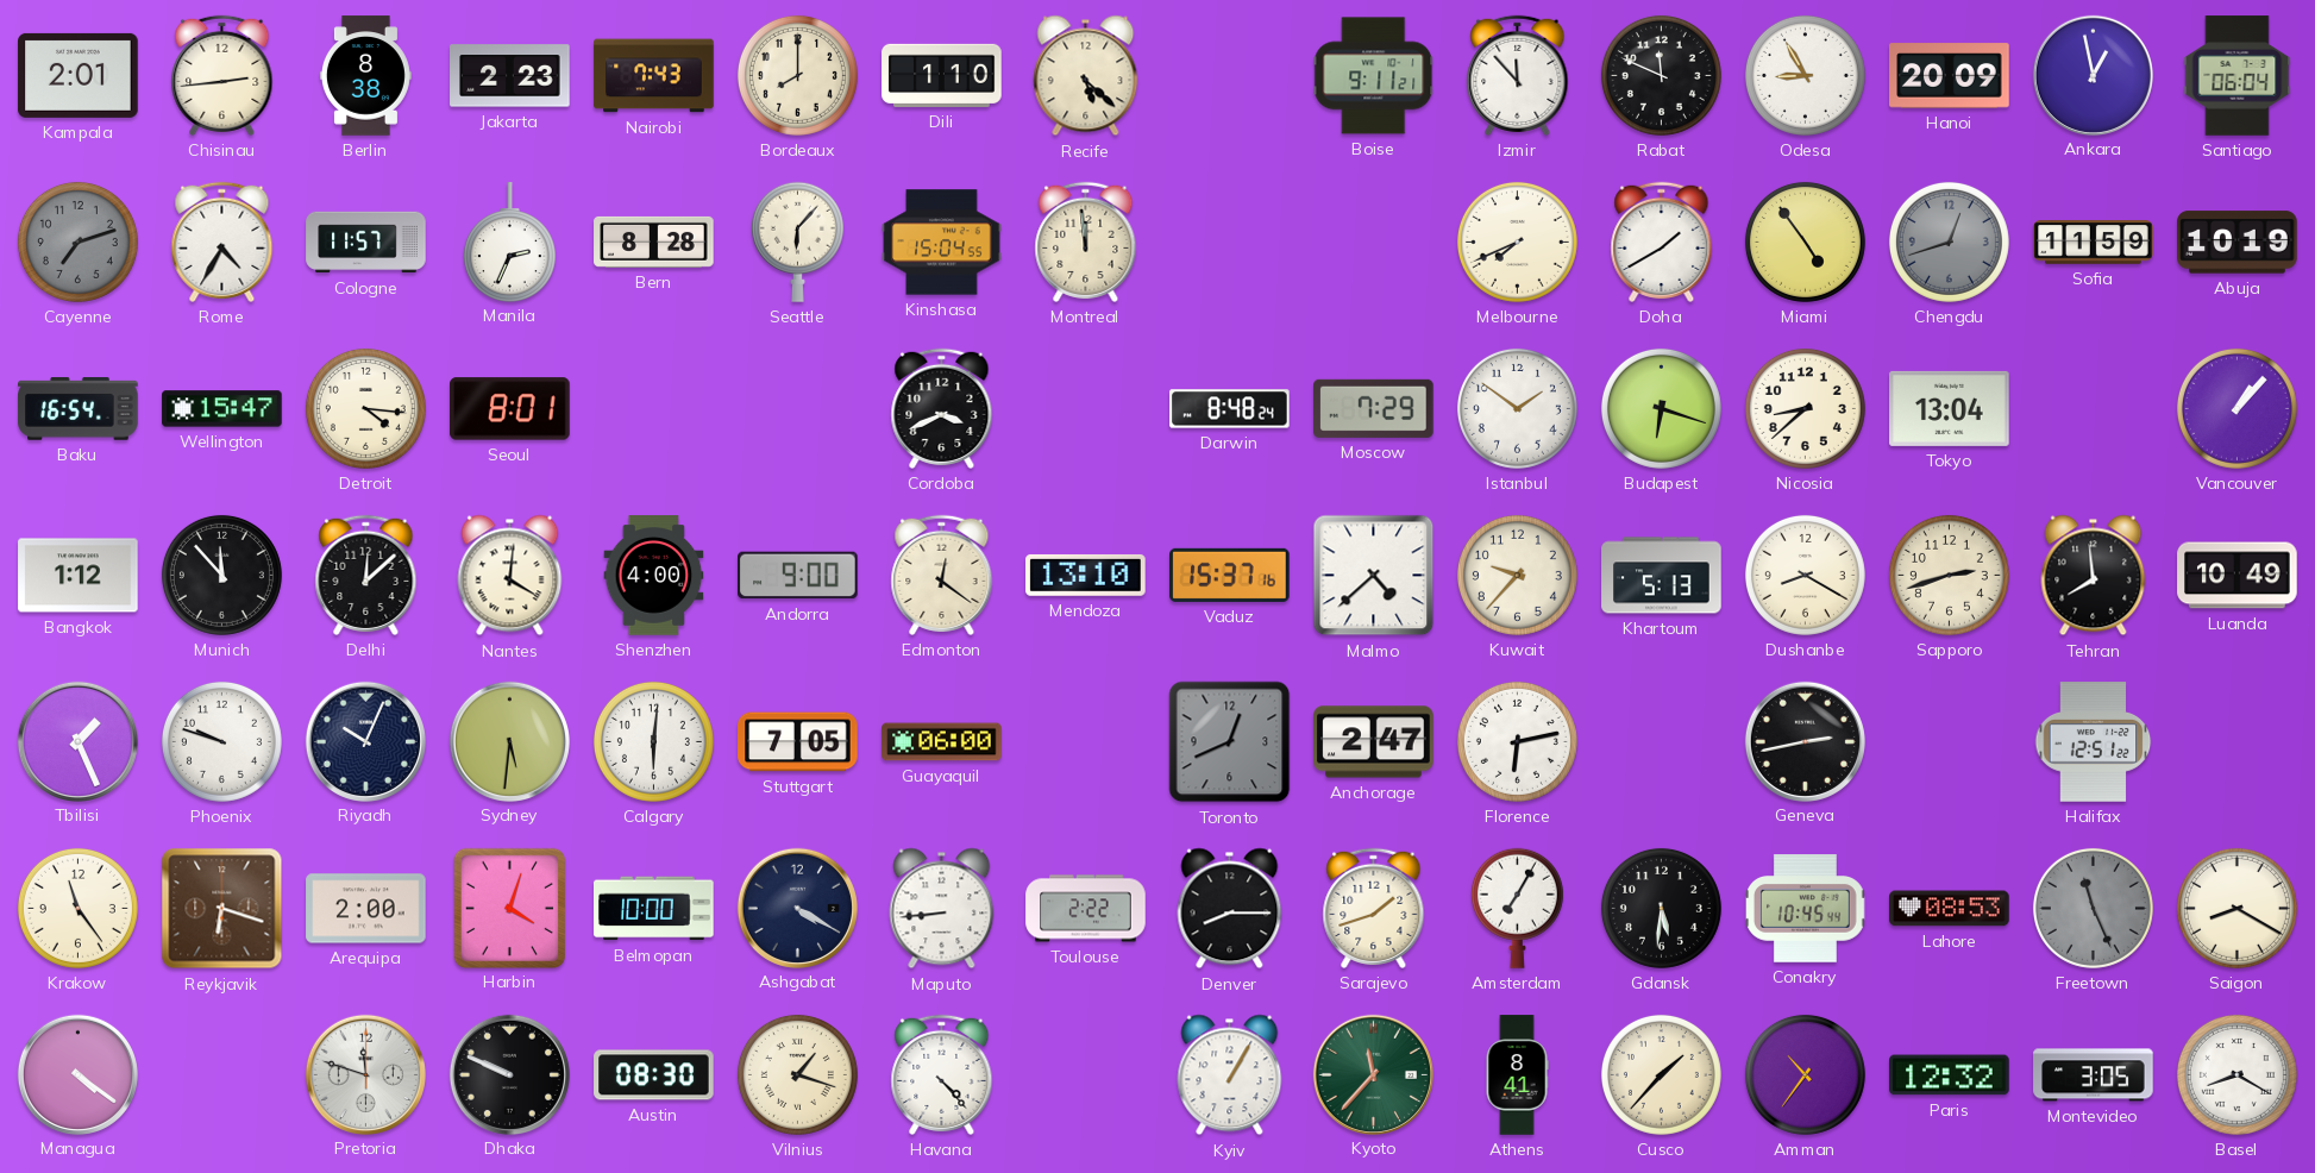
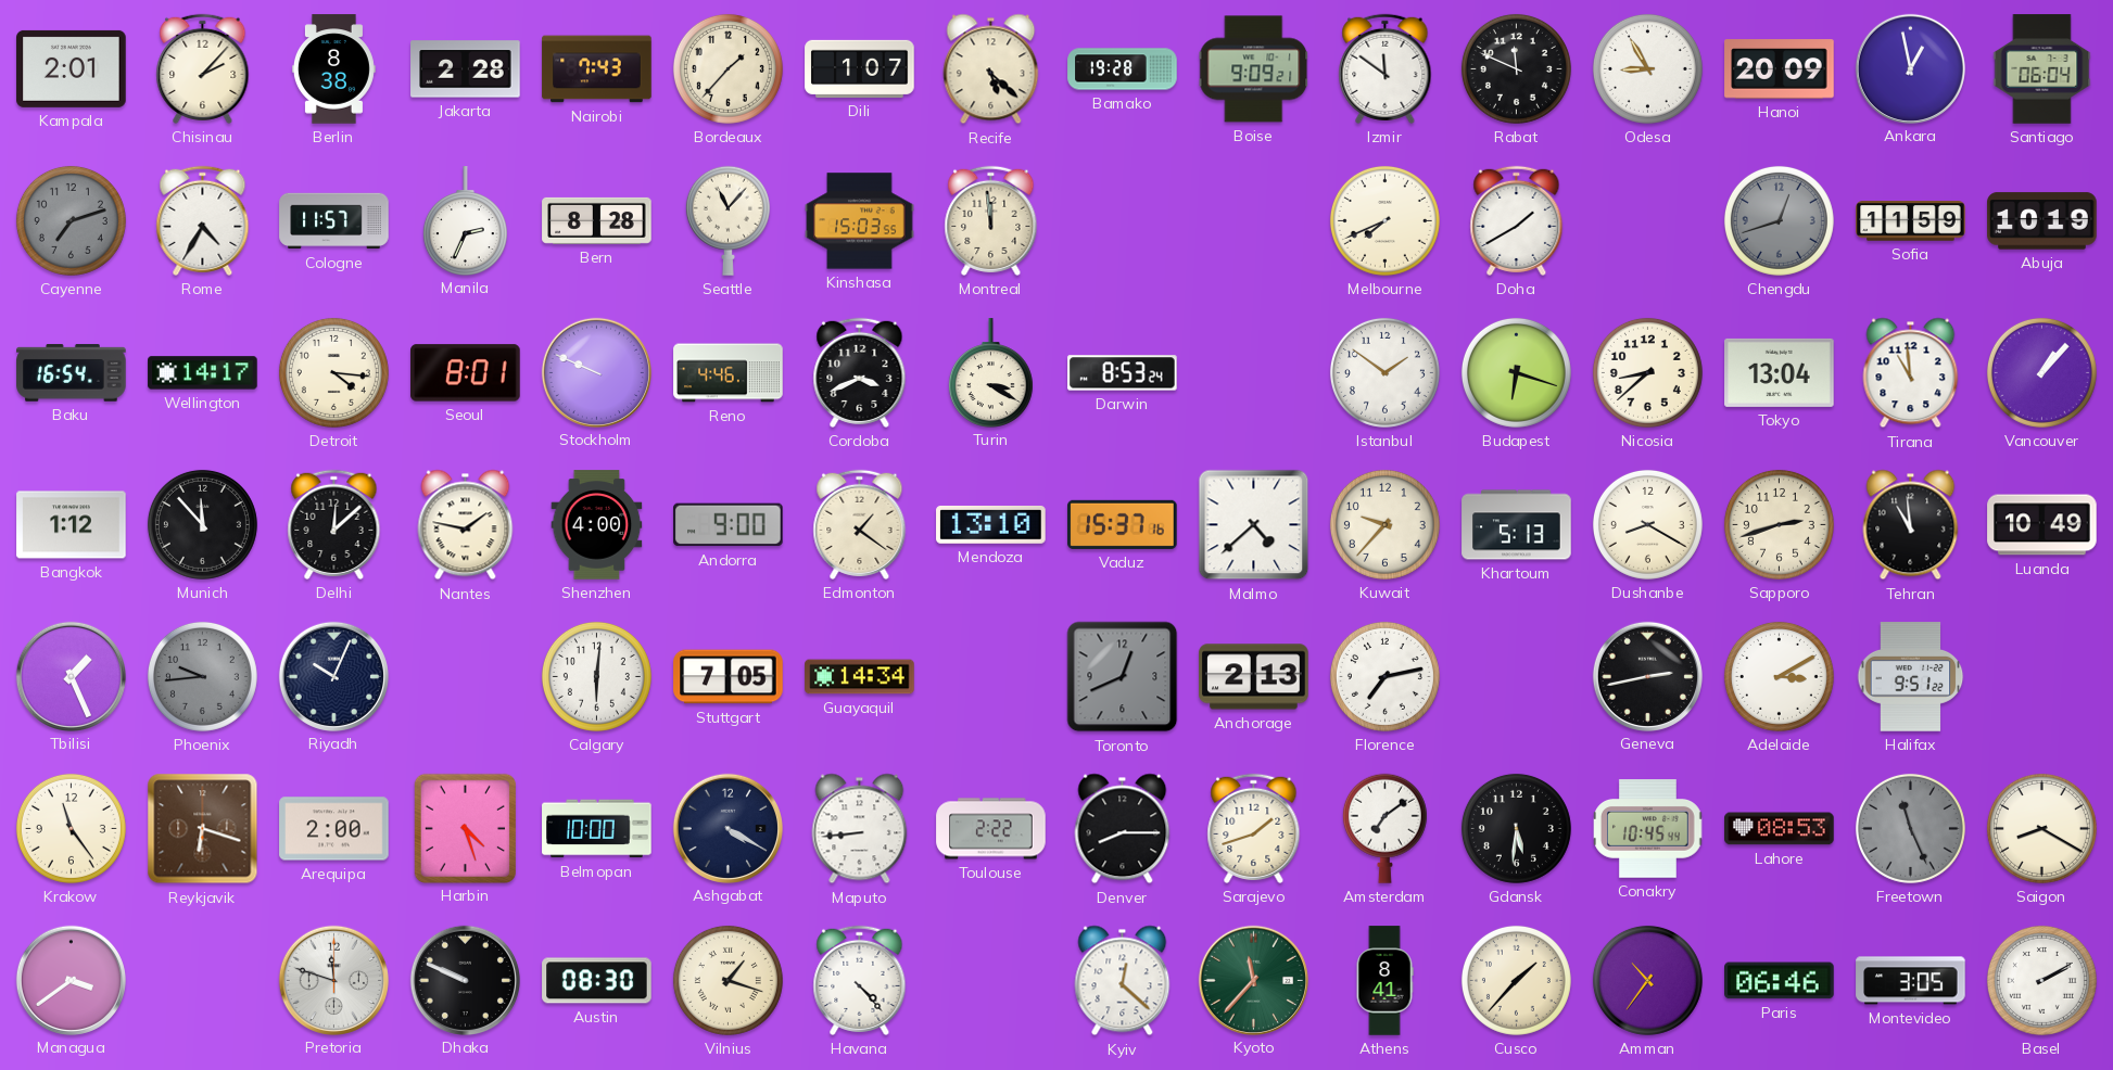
Chisinau: 2:44 -> 2:07
Jakarta: 2:23 -> 2:28
Bordeaux: 8:00 -> 1:37
Dili: 1:10 -> 1:07
Bamako: none -> 19:28
Boise: 9:11 -> 9:09
Izmir: 11:53 -> 11:51
Seattle: 6:07 -> 11:07
Kinshasa: 15:04 -> 15:03
Miami: 4:54 -> none
Wellington: 15:47 -> 14:17
Stockholm: none -> 9:49
Reno: none -> 4:46
Turin: none -> 3:20
Darwin: 8:48 -> 8:53
Moscow: 7:29 -> none
Tirana: none -> 10:59
Nantes: 4:01 -> 1:47
Edmonton: 12:21 -> 1:21
Tehran: 7:59 -> 10:59
Phoenix: 9:48 -> 9:44
Phoenix dial: white -> grey
Sydney: 5:31 -> none
Guayaquil: 06:00 -> 14:34
Anchorage: 2:47 -> 2:13
Florence: 6:13 -> 7:13
Adelaide: none -> 3:10
Halifax: 12:51 -> 9:51
Harbin: 4:03 -> 4:27
Amsterdam: 7:05 -> 7:09
Managua: 4:21 -> 3:39
Kyiv: 1:05 -> 12:22
Paris: 12:32 -> 06:46
Basel: 8:20 -> 2:10
